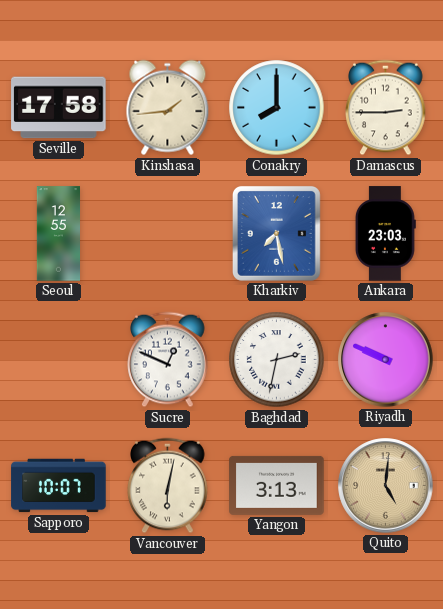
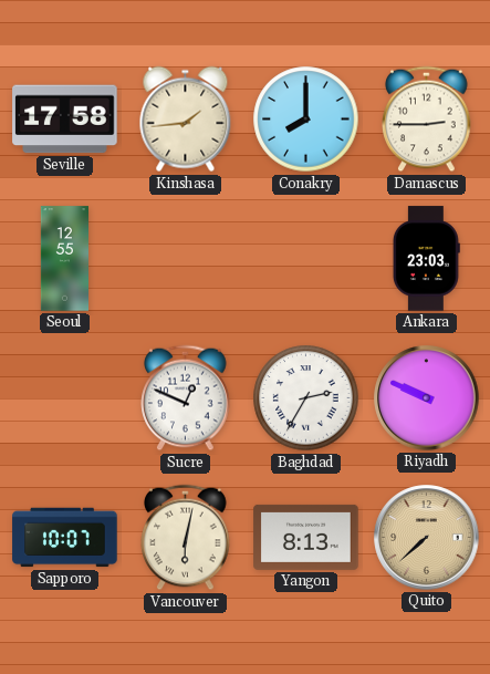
Kharkiv: 7:28 -> none
Baghdad: 2:32 -> 2:35
Yangon: 3:13 -> 8:13
Quito: 5:01 -> 7:38
